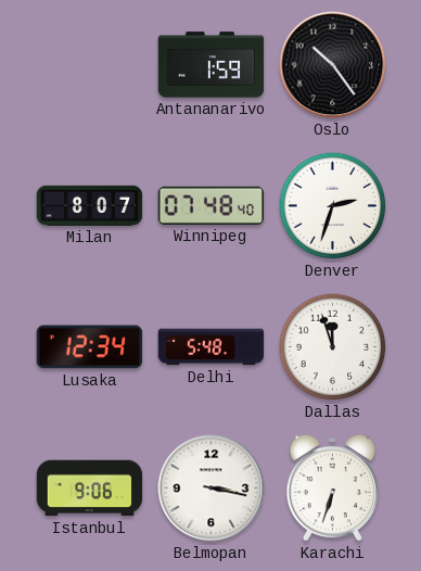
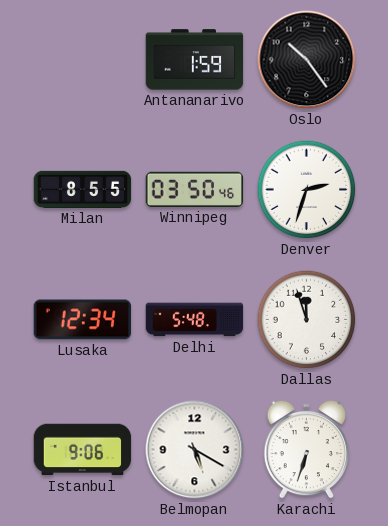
Milan: 8:07 -> 8:55
Winnipeg: 07:48 -> 03:50
Belmopan: 3:17 -> 5:20
